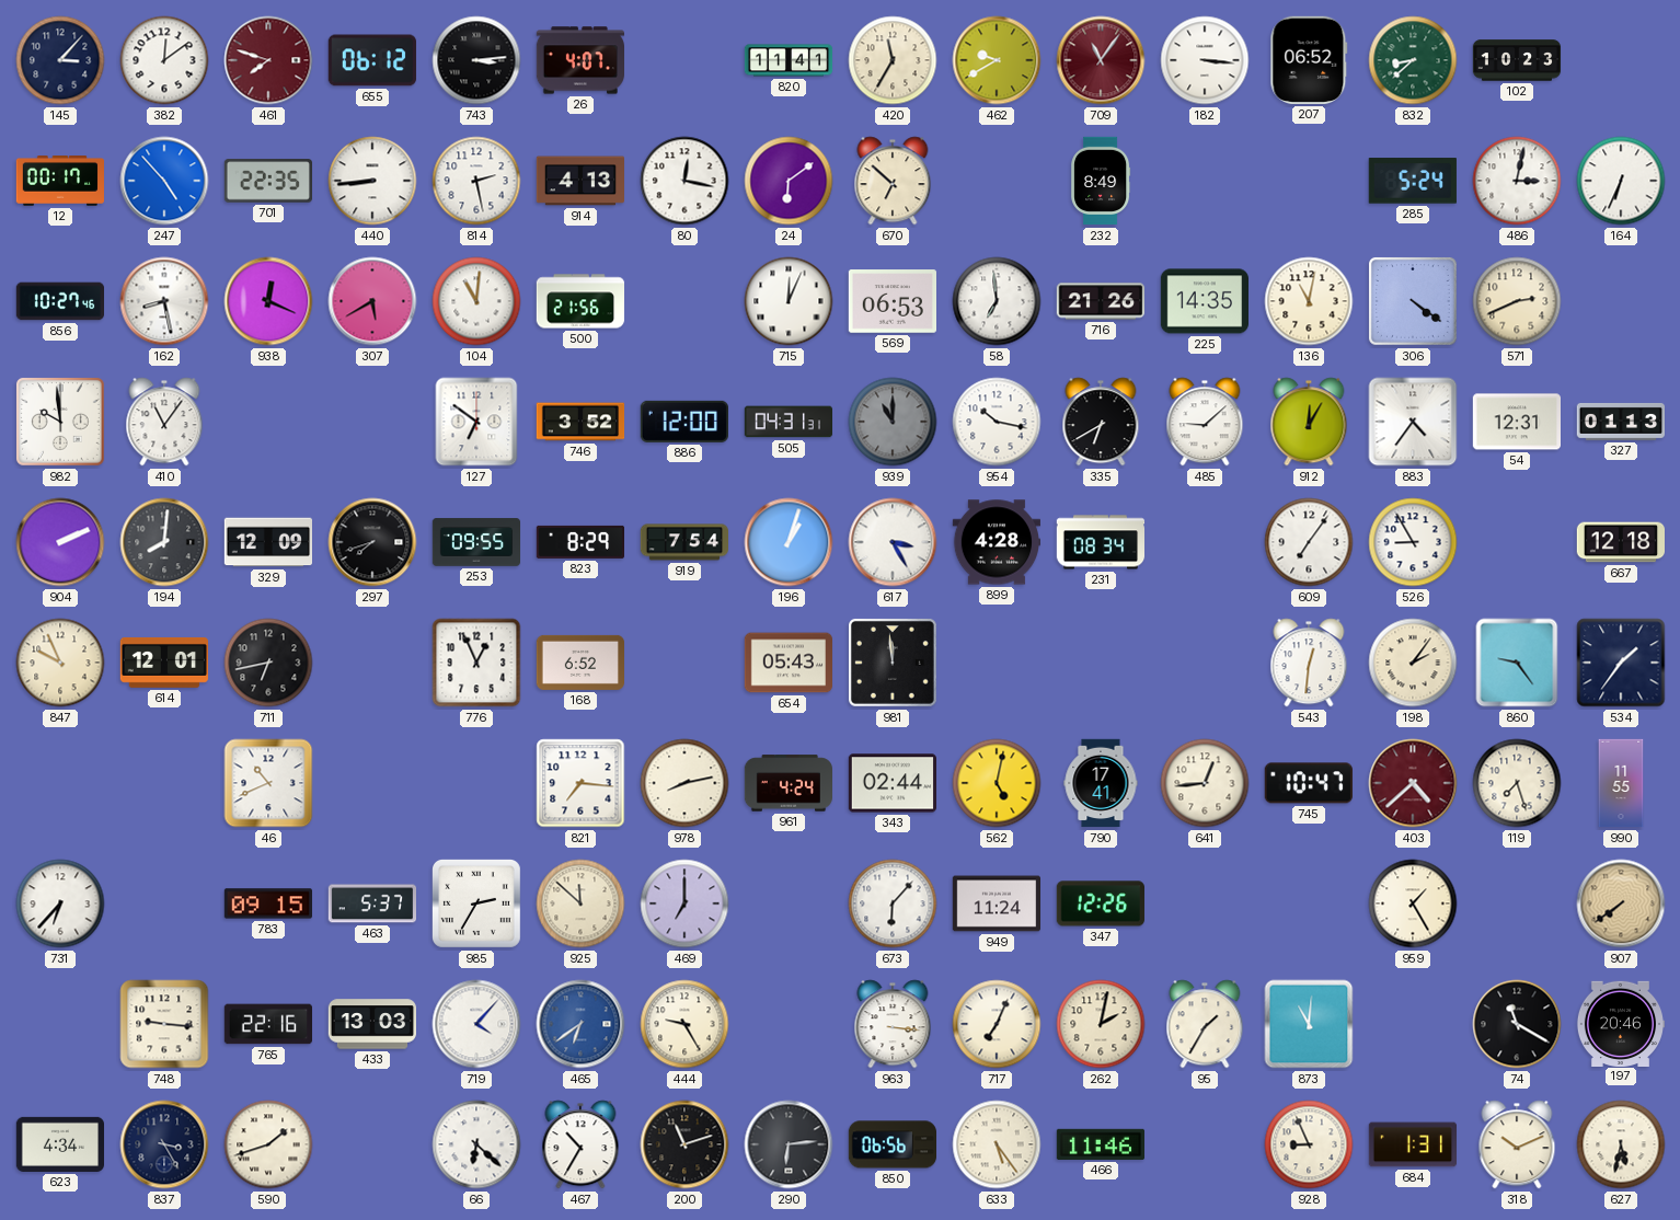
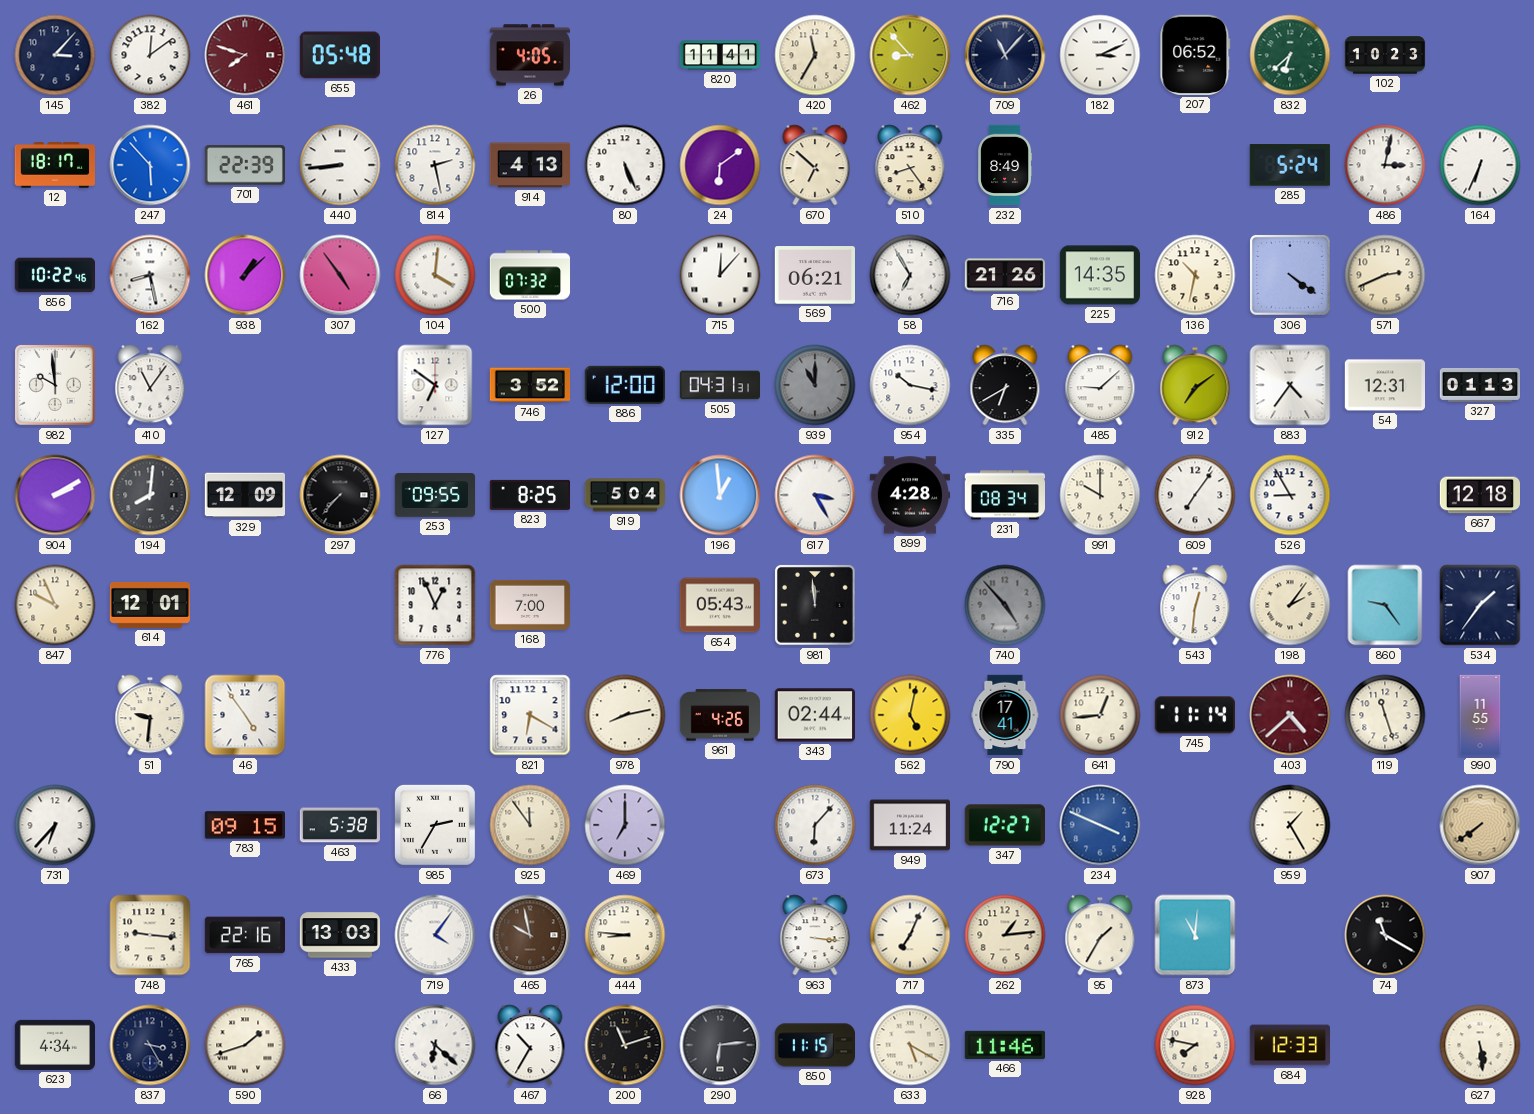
655: 06:12 -> 05:48
743: 3:14 -> none
26: 4:07 -> 4:05
462: 9:40 -> 8:53
709: 11:06 -> 11:07
709 dial: burgundy -> navy
182: 3:16 -> 3:11
832: 8:38 -> 6:38
12: 00:17 -> 18:17
247: 4:53 -> 5:53
701: 22:35 -> 22:39
80: 12:17 -> 5:26
510: none -> 8:24
856: 10:27 -> 10:22
938: 12:19 -> 1:08
307: 5:40 -> 4:54
104: 11:01 -> 4:01
500: 21:56 -> 07:32
715: 12:04 -> 12:07
569: 06:53 -> 06:21
58: 6:59 -> 6:55
136: 11:02 -> 10:32
912: 12:05 -> 7:09
904: 2:11 -> 2:10
297: 7:42 -> 7:37
823: 8:29 -> 8:25
919: 7:54 -> 5:04
196: 1:03 -> 12:59
991: none -> 10:00
711: 6:43 -> none
168: 6:52 -> 7:00
740: none -> 4:53
51: none -> 9:31
46: 10:41 -> 4:54
821: 7:16 -> 6:20
961: 4:24 -> 4:26
745: 10:47 -> 11:14
119: 7:27 -> 11:27
463: 5:37 -> 5:38
925: 11:52 -> 11:54
347: 12:26 -> 12:27
234: none -> 3:49
719: 4:07 -> 4:06
465: 6:39 -> 9:58
465 dial: blue -> brown
444: 9:25 -> 8:46
262: 2:02 -> 1:14
197: 20:46 -> none
850: 06:56 -> 11:15
633: 5:24 -> 5:20
928: 8:56 -> 7:47
684: 1:31 -> 12:33
318: 10:11 -> none
627: 5:32 -> 5:29
